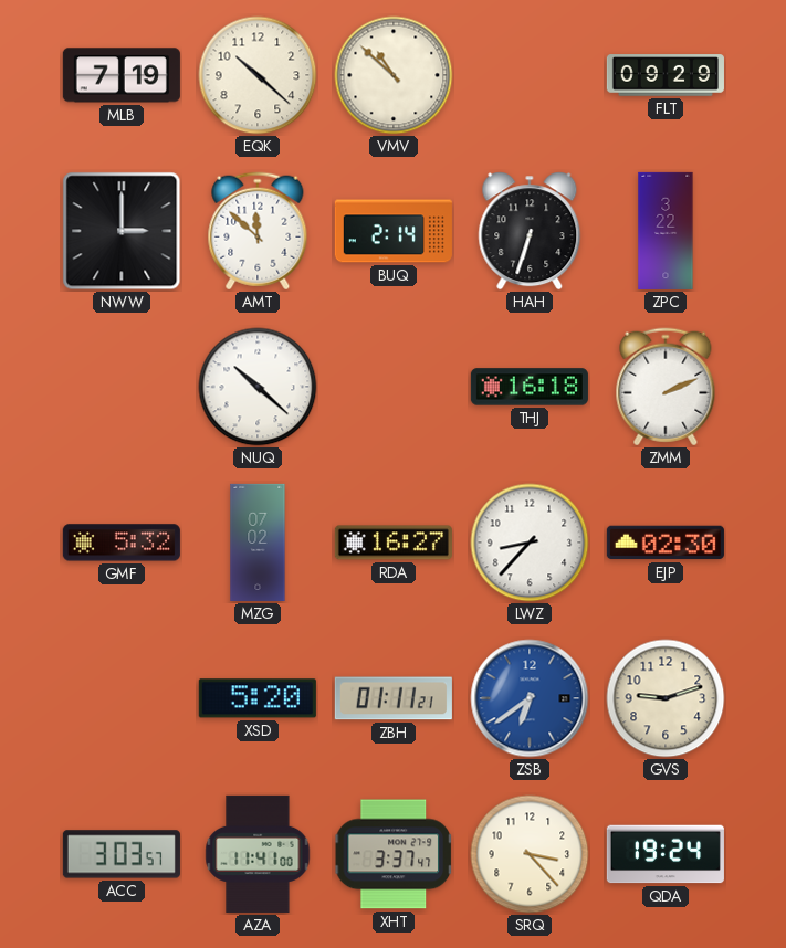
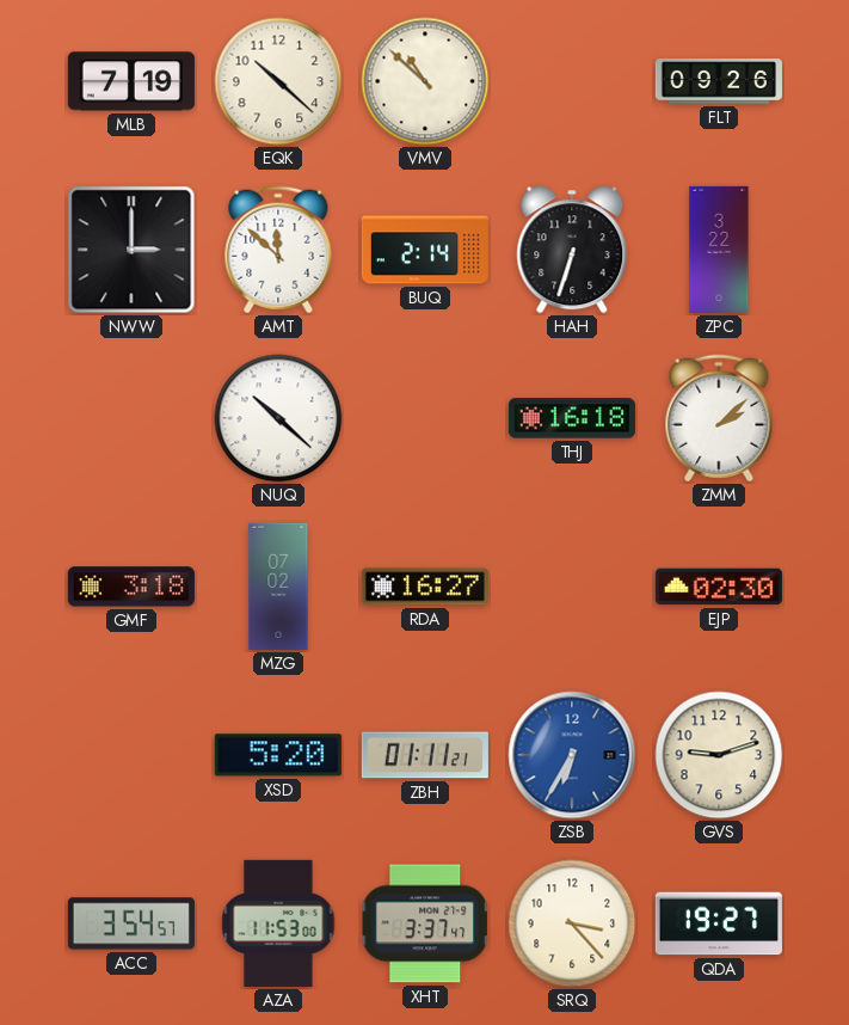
FLT: 09:29 -> 09:26
ZMM: 2:11 -> 2:08
GMF: 5:32 -> 3:18
LWZ: 8:37 -> none
ZSB: 6:39 -> 6:35
ACC: 3:03 -> 3:54
AZA: 11:41 -> 11:53
QDA: 19:24 -> 19:27
